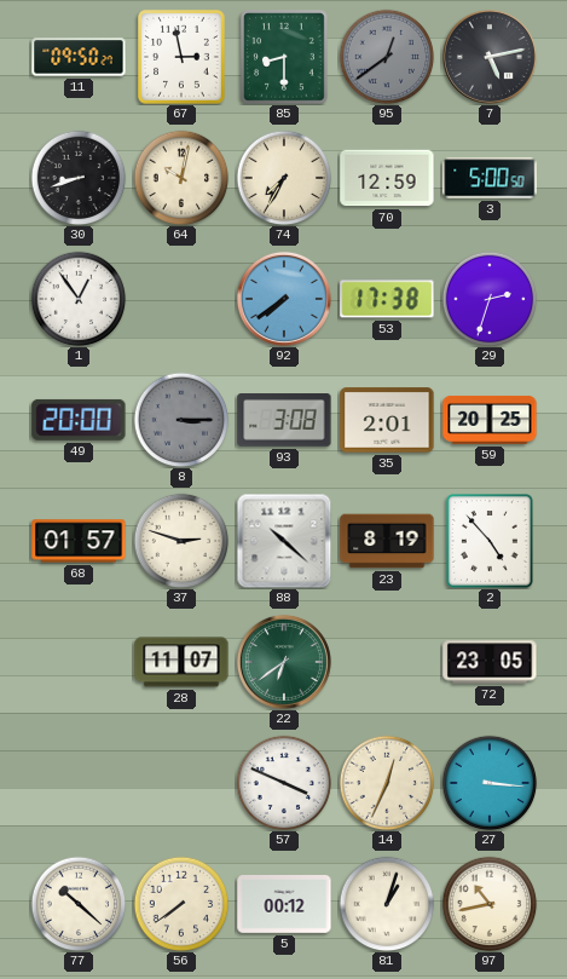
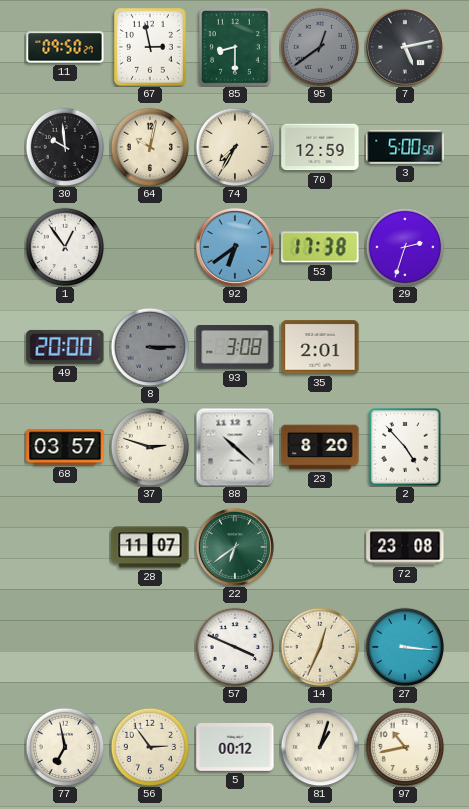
30: 8:42 -> 9:59
92: 7:39 -> 6:39
59: 20:25 -> none
68: 01:57 -> 03:57
23: 8:19 -> 8:20
72: 23:05 -> 23:08
77: 10:22 -> 6:58
56: 7:39 -> 2:54
